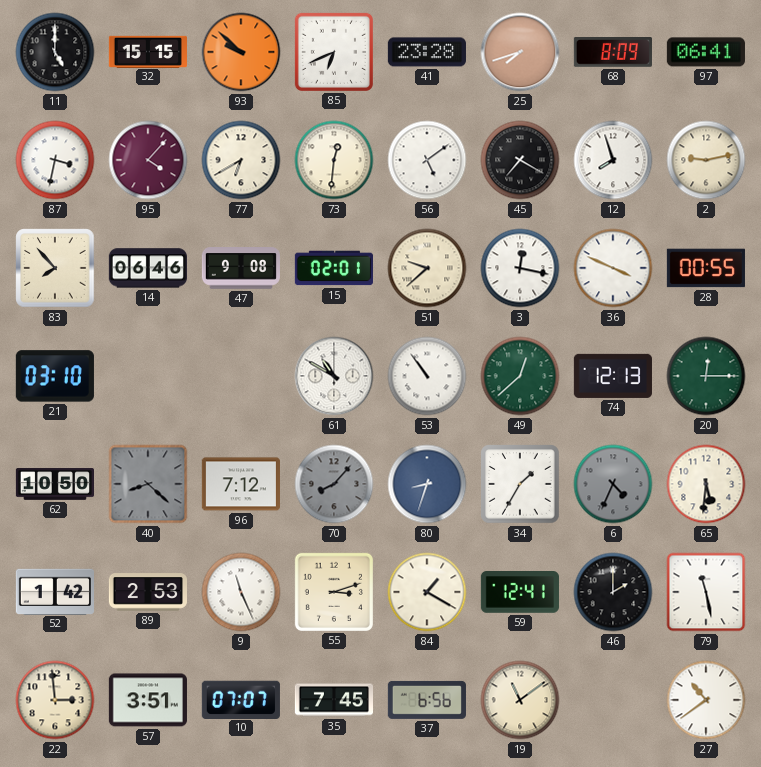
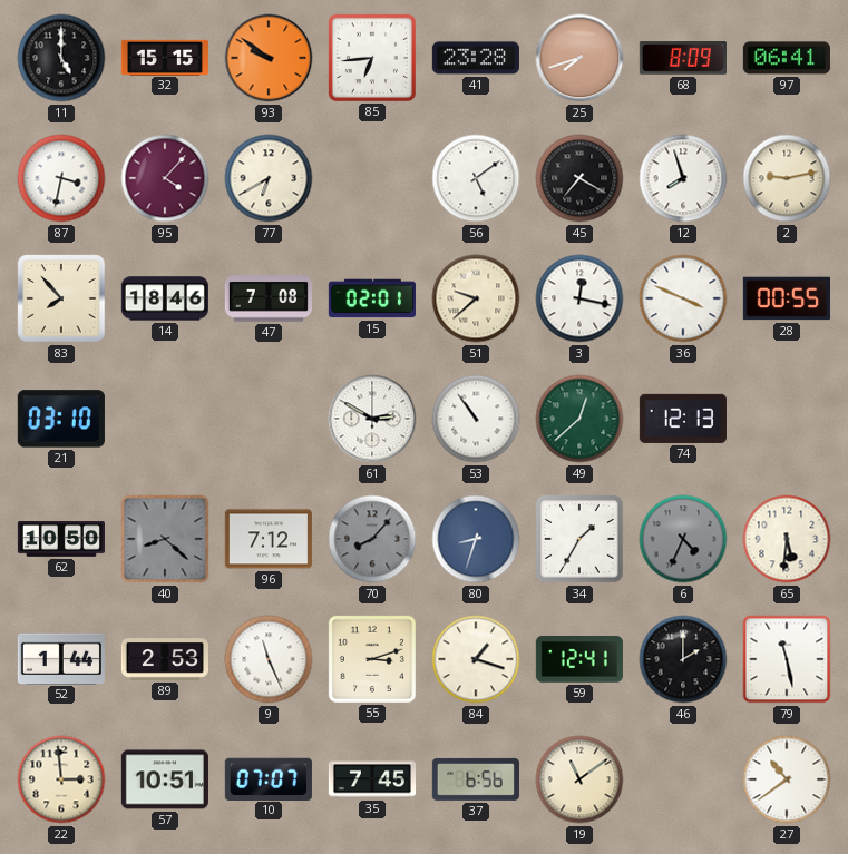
93: 9:52 -> 9:51
85: 6:41 -> 6:44
73: 12:31 -> none
14: 06:46 -> 18:46
47: 9:08 -> 7:08
61: 10:50 -> 2:50
20: 12:15 -> none
52: 1:42 -> 1:44
84: 1:20 -> 1:18
57: 3:51 -> 10:51
